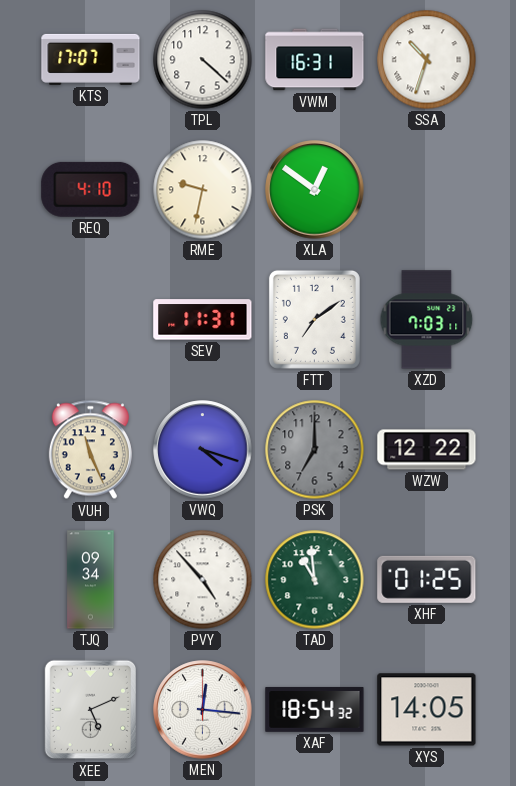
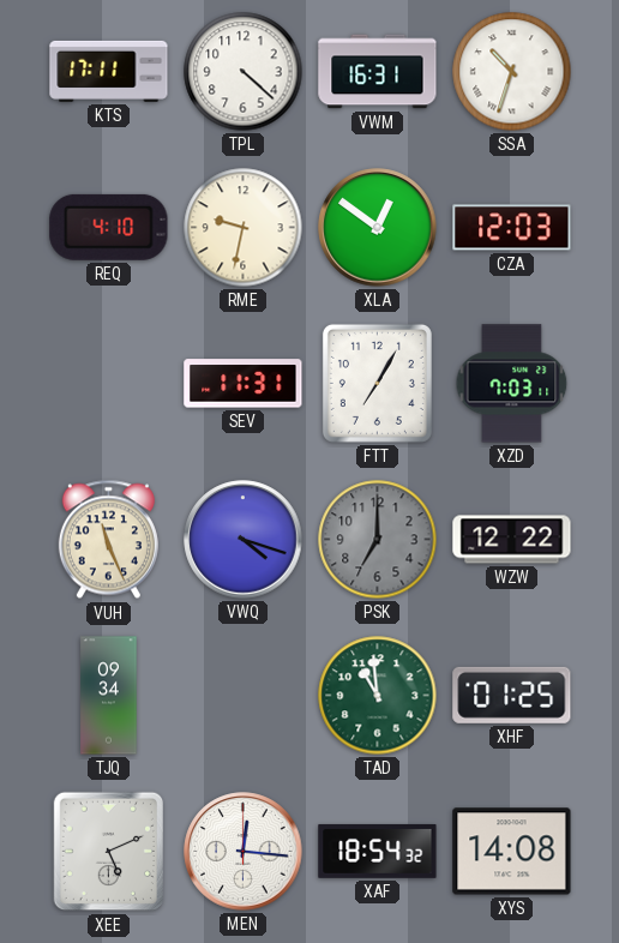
KTS: 17:07 -> 17:11
CZA: none -> 12:03
FTT: 7:09 -> 7:05
PVY: 4:53 -> none
XYS: 14:05 -> 14:08
